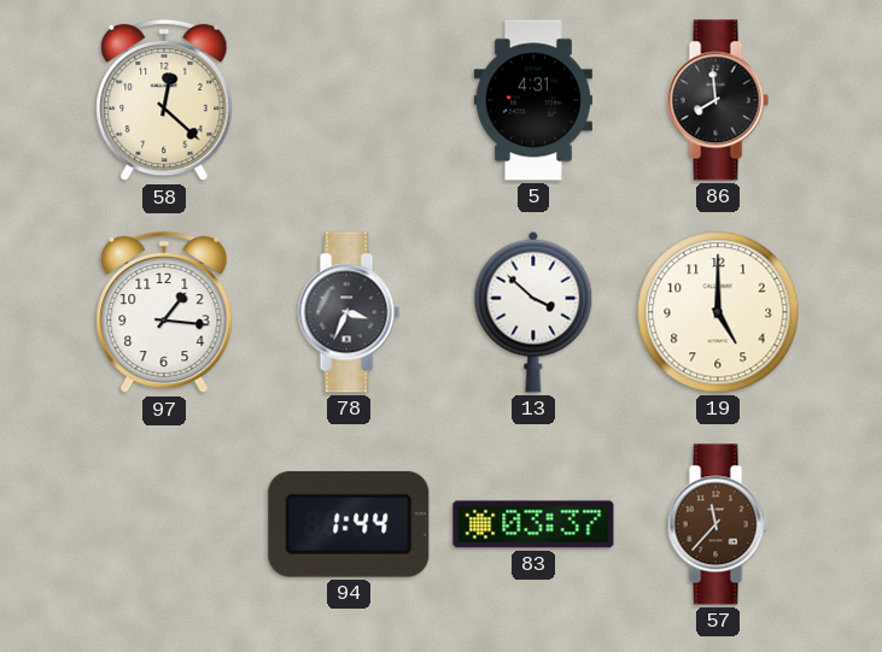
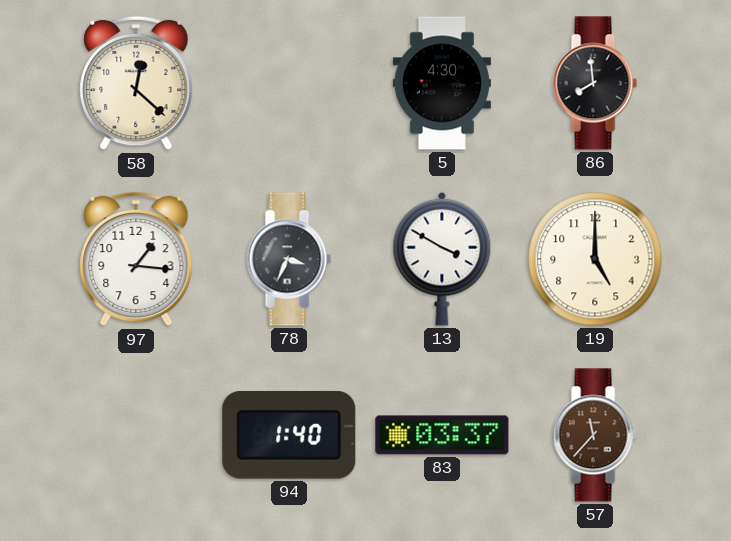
5: 4:31 -> 4:30
13: 3:52 -> 3:50
94: 1:44 -> 1:40
